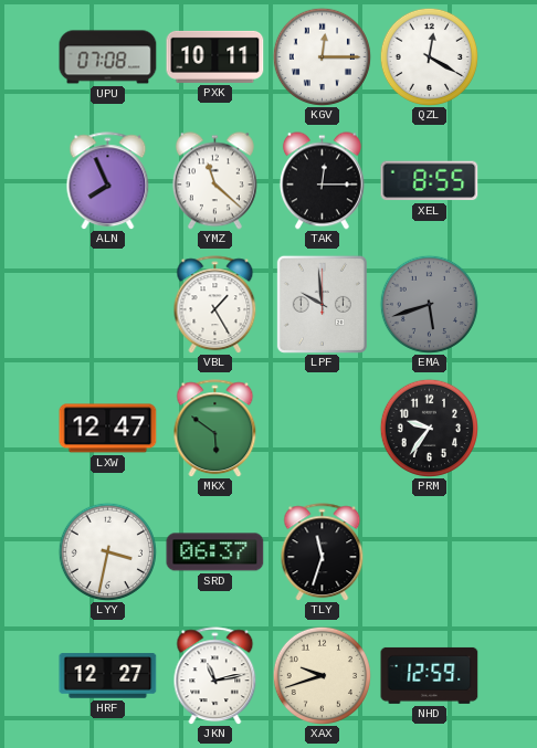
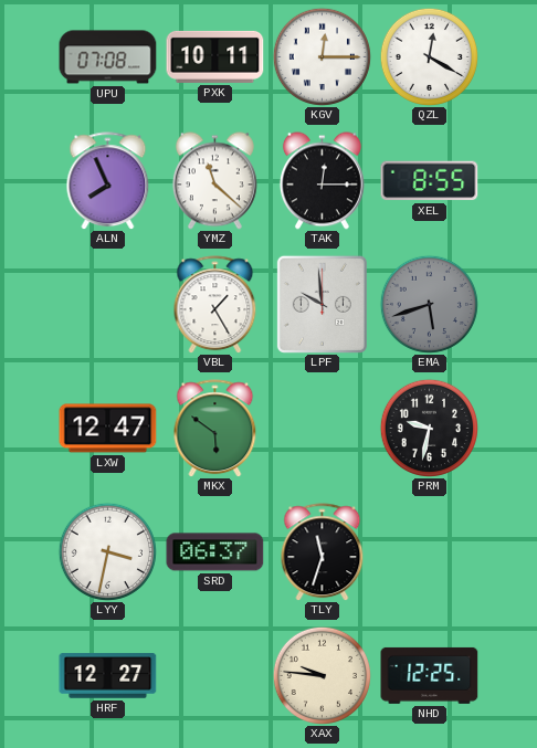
PRM: 9:36 -> 9:32
JKN: 11:13 -> none
XAX: 9:42 -> 9:46
NHD: 12:59 -> 12:25
